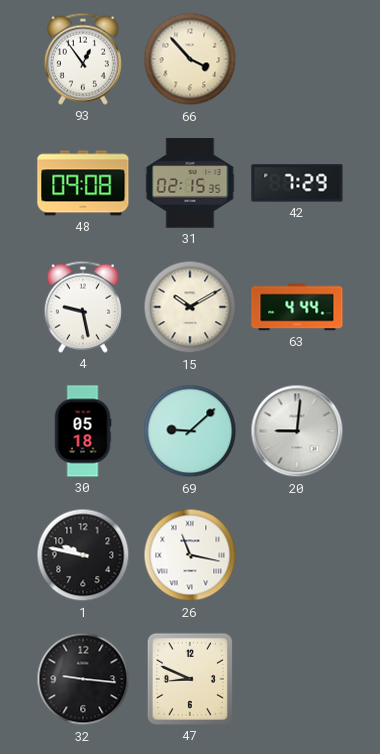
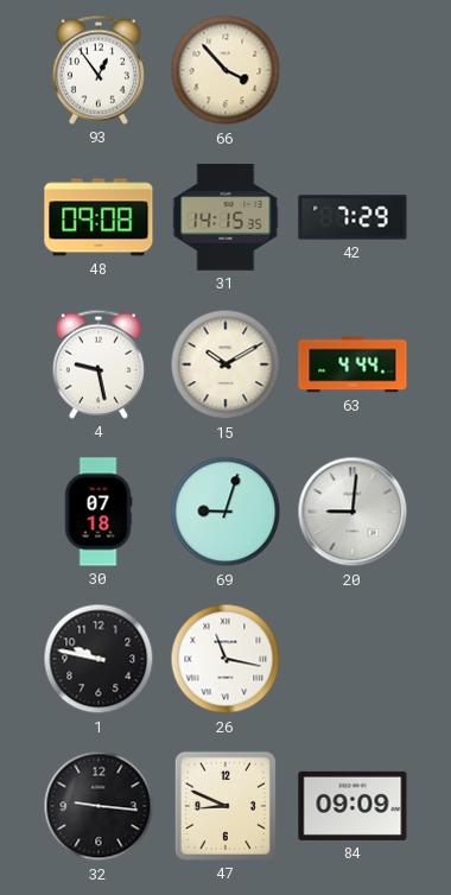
31: 02:15 -> 14:15
30: 05:18 -> 07:18
69: 9:08 -> 9:03
84: none -> 09:09
